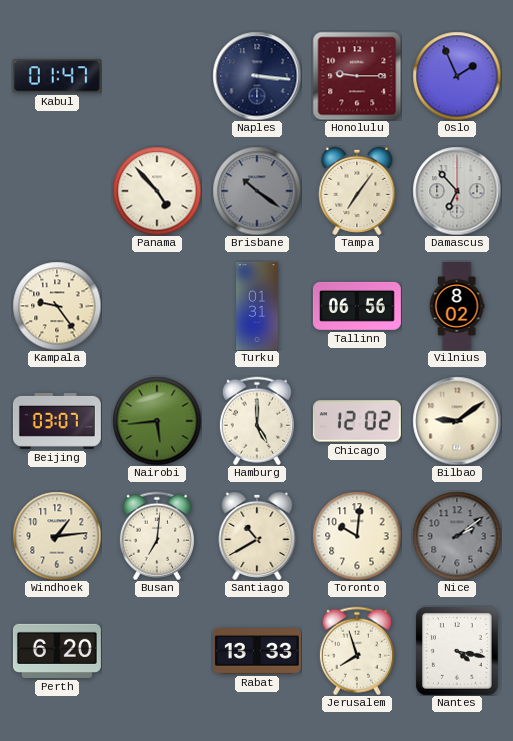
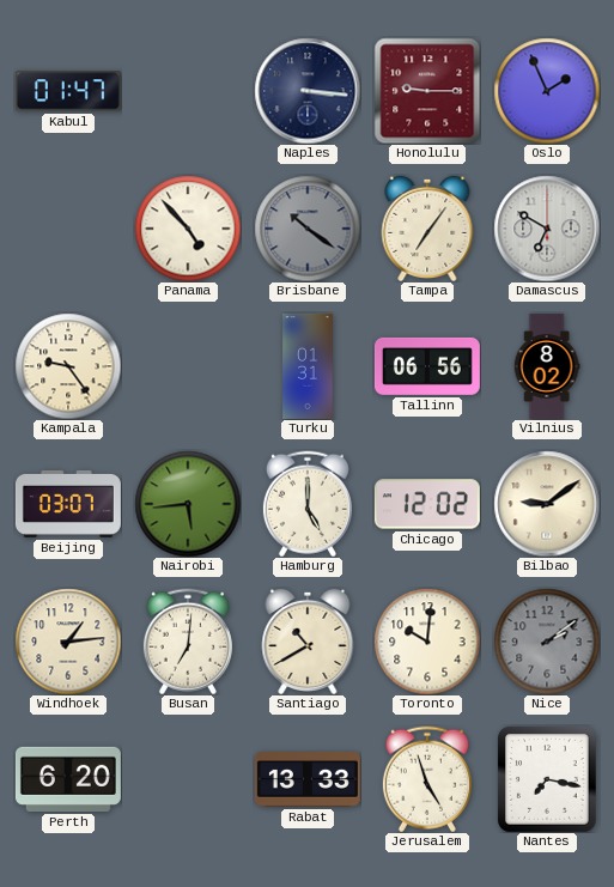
Damascus: 6:53 -> 6:50
Jerusalem: 7:57 -> 4:57
Nantes: 4:17 -> 7:17
